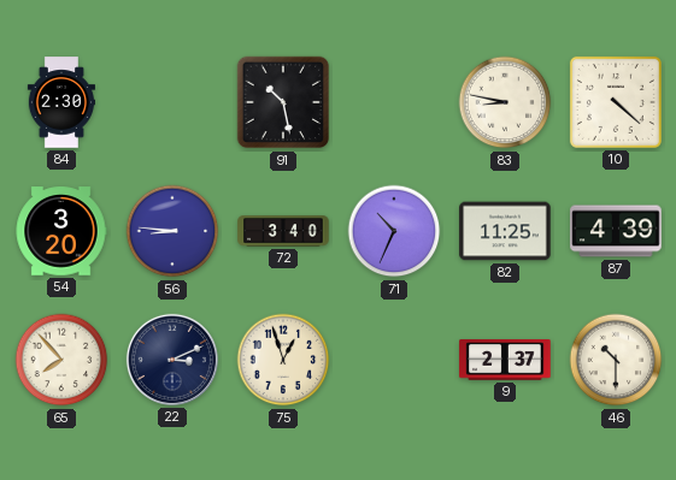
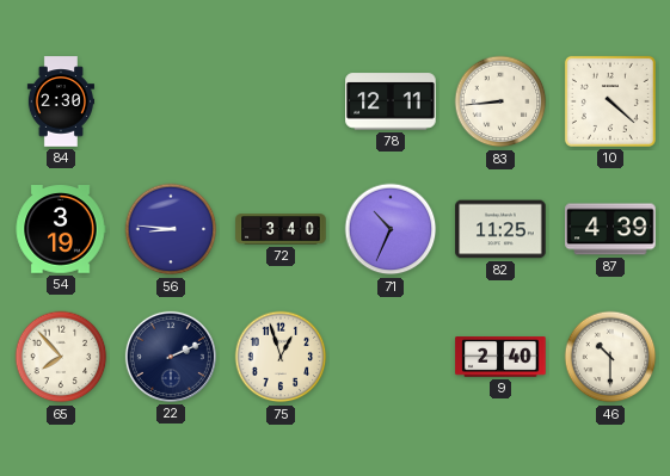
91: 10:28 -> none
78: none -> 12:11
83: 8:47 -> 8:44
54: 3:20 -> 3:19
22: 3:11 -> 2:11
9: 2:37 -> 2:40
